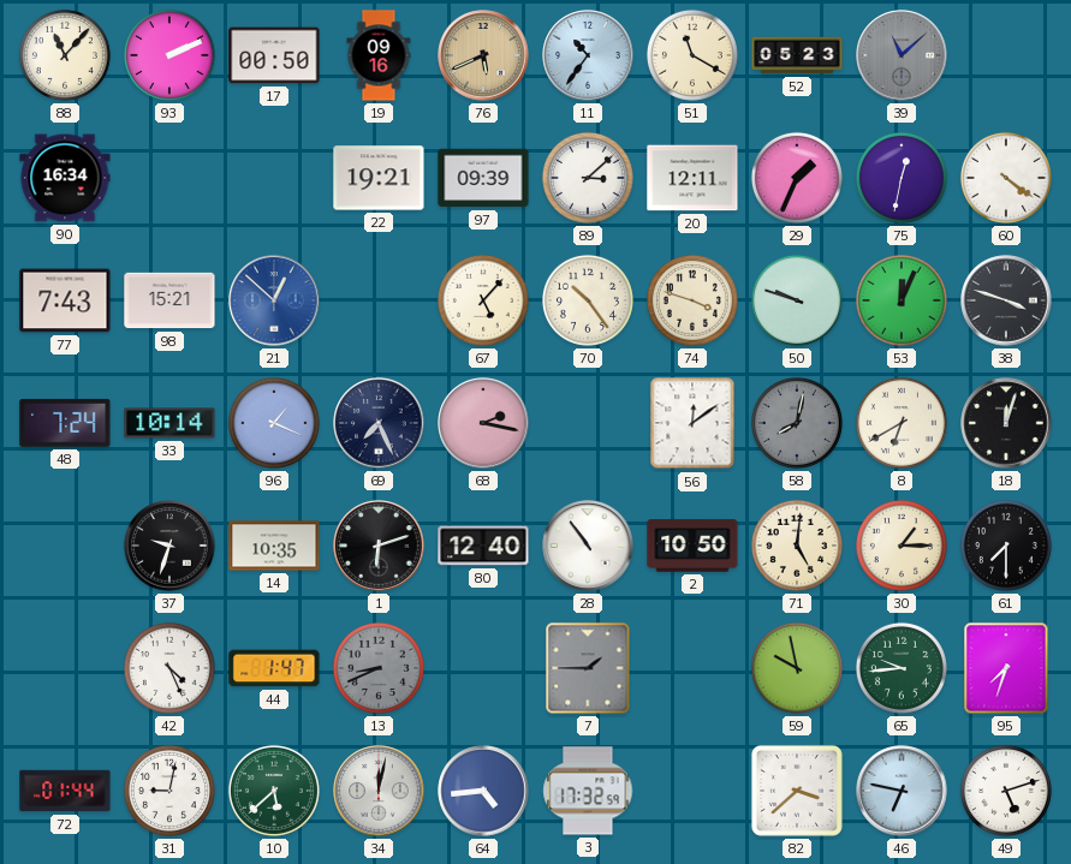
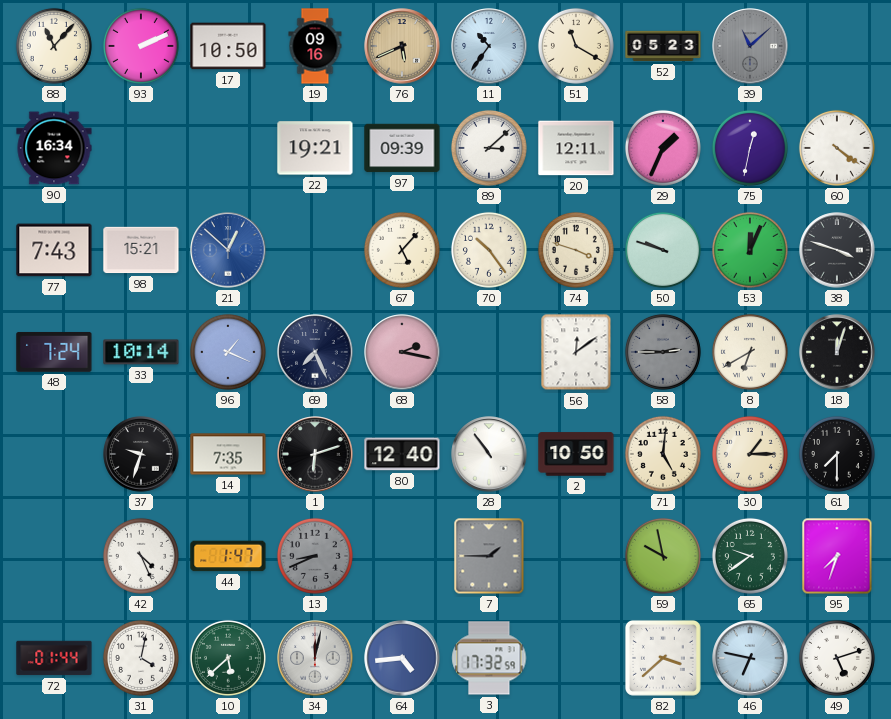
17: 00:50 -> 10:50
58: 8:02 -> 2:45
14: 10:35 -> 7:35
65: 9:44 -> 9:39
31: 9:02 -> 4:02
